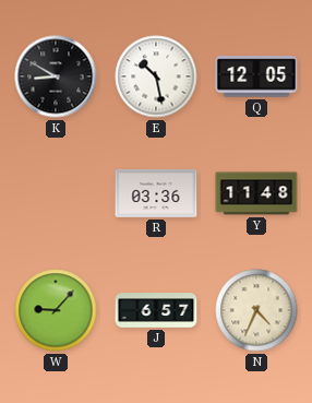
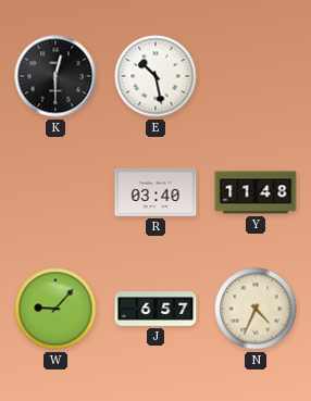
K: 8:50 -> 12:30
Q: 12:05 -> none
R: 03:36 -> 03:40
